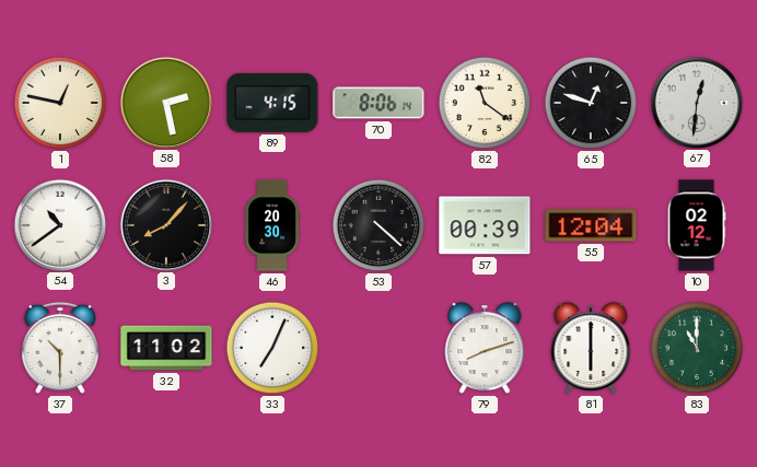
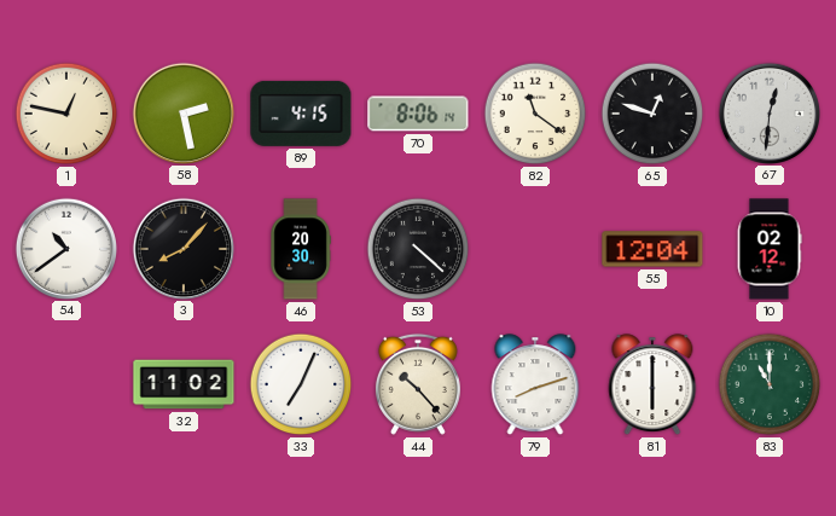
57: 00:39 -> none
37: 10:30 -> none
44: none -> 10:23
